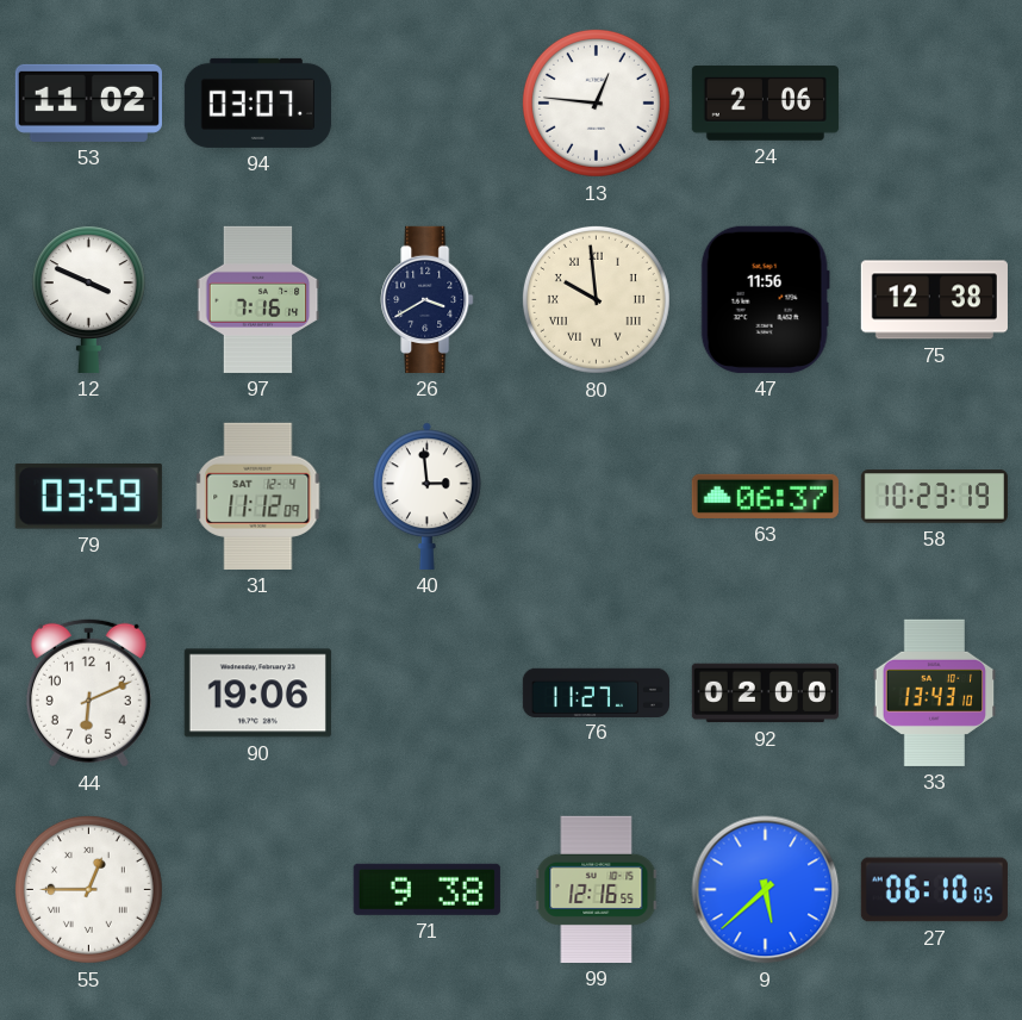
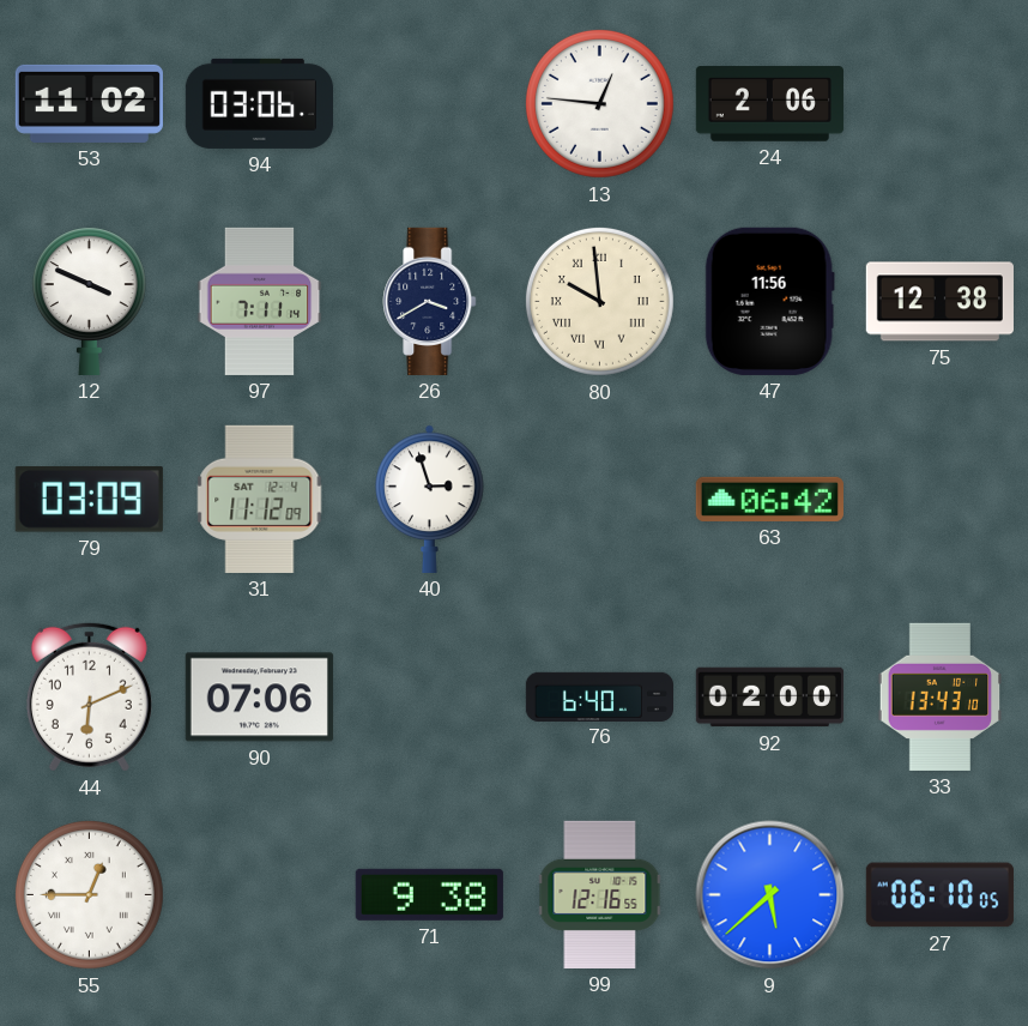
94: 03:07 -> 03:06
97: 7:16 -> 7:11
79: 03:59 -> 03:09
40: 2:59 -> 2:57
63: 06:37 -> 06:42
58: 10:23 -> none
90: 19:06 -> 07:06
76: 11:27 -> 6:40
